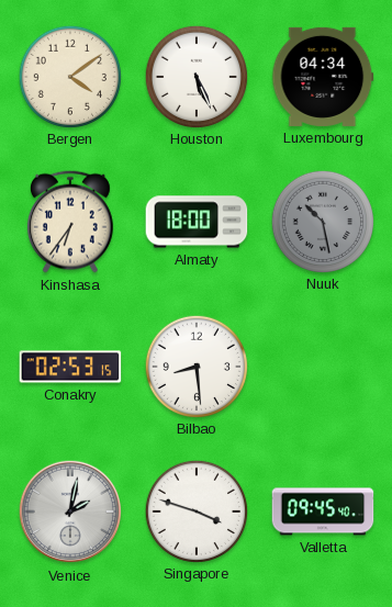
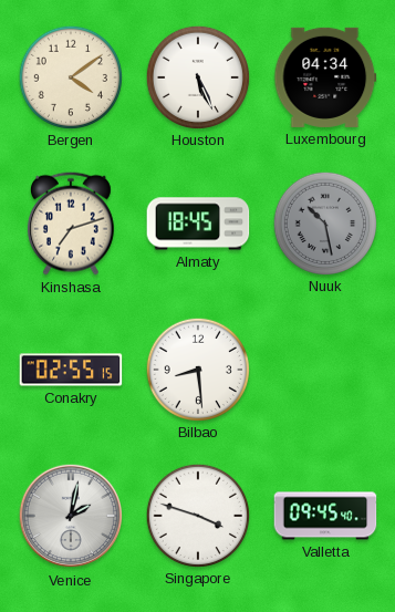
Kinshasa: 6:36 -> 7:12
Almaty: 18:00 -> 18:45
Conakry: 02:53 -> 02:55
